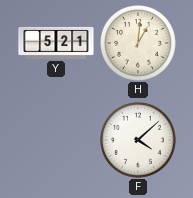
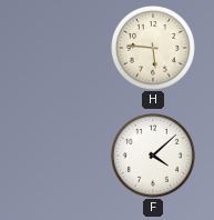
Y: 5:21 -> none
H: 1:01 -> 5:46
